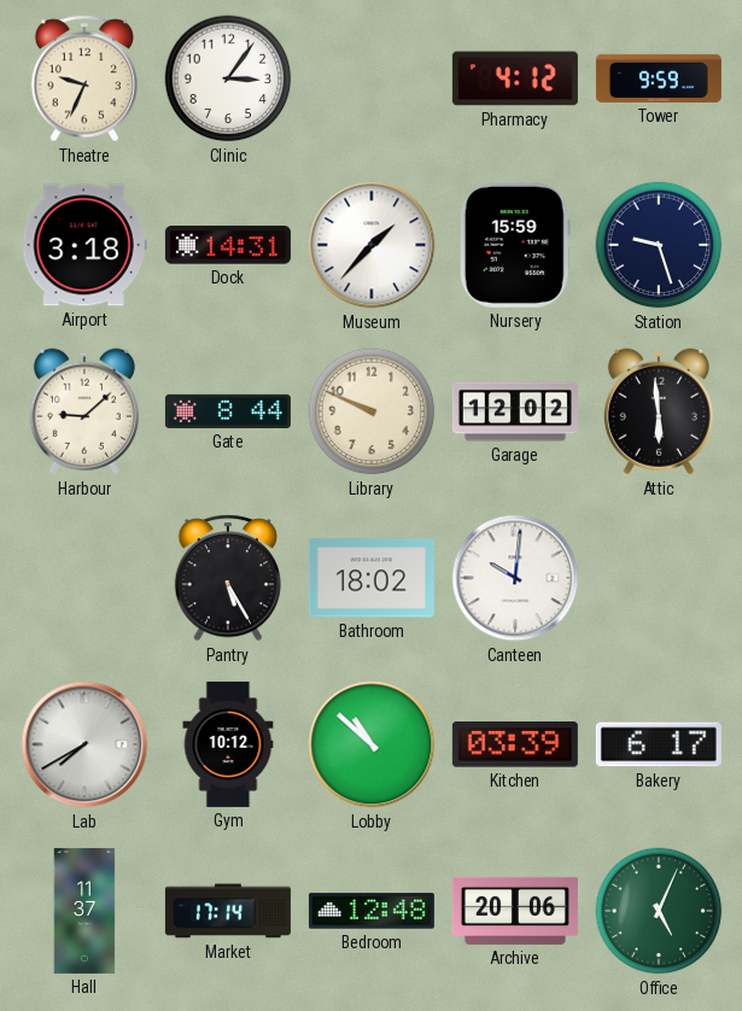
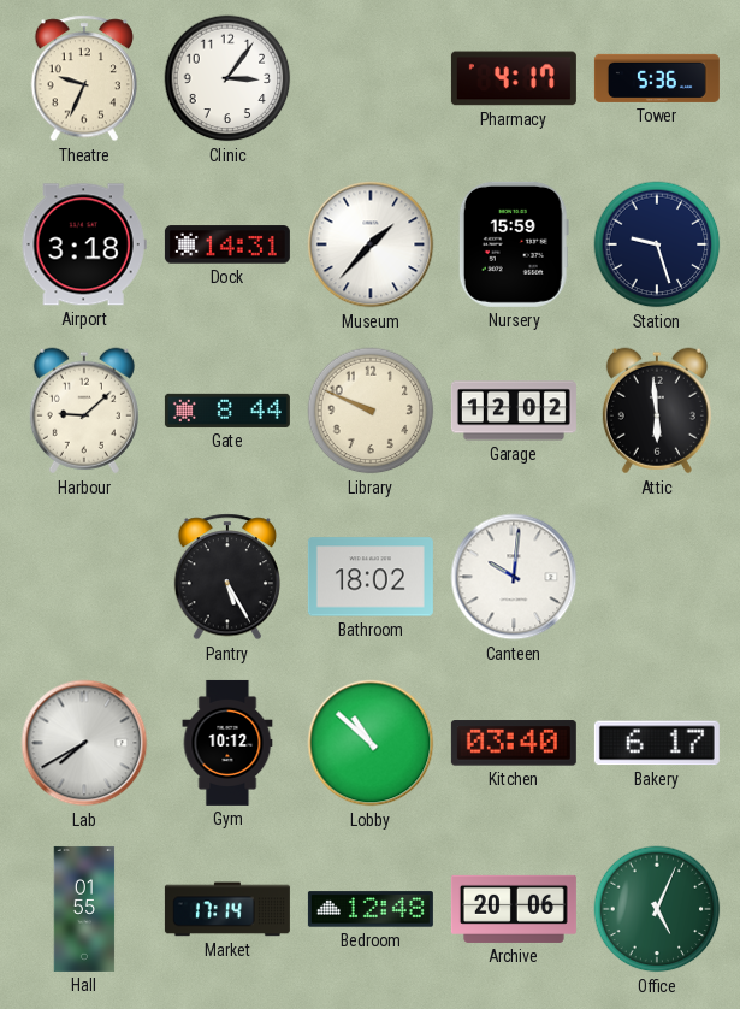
Pharmacy: 4:12 -> 4:17
Tower: 9:59 -> 5:36
Kitchen: 03:39 -> 03:40
Hall: 11:37 -> 01:55
